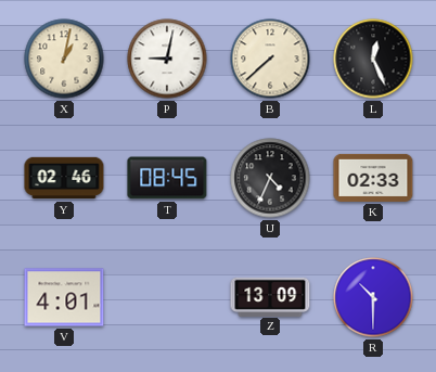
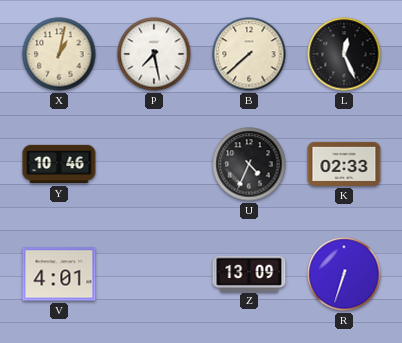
P: 9:02 -> 7:28
Y: 02:46 -> 10:46
T: 08:45 -> none
R: 10:30 -> 6:33
